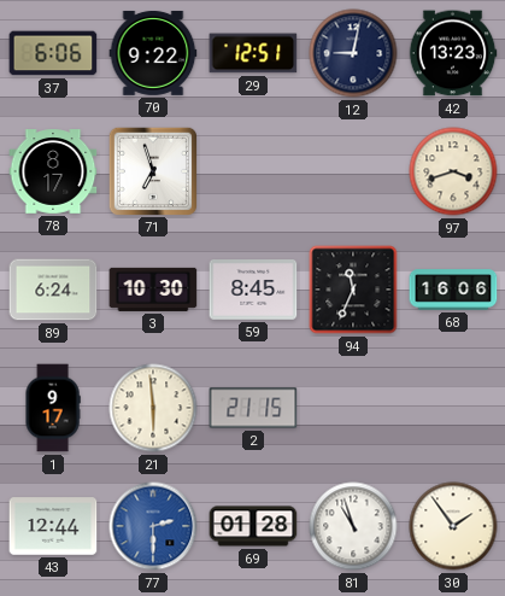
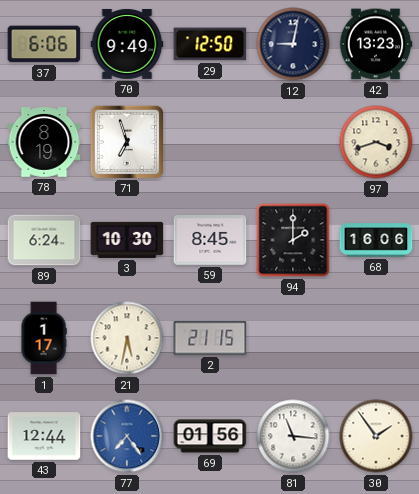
70: 9:22 -> 9:49
29: 12:51 -> 12:50
78: 8:17 -> 8:19
94: 11:34 -> 2:00
1: 9:17 -> 1:17
21: 5:59 -> 5:32
77: 2:30 -> 7:24
69: 01:28 -> 01:56
81: 10:57 -> 11:16
